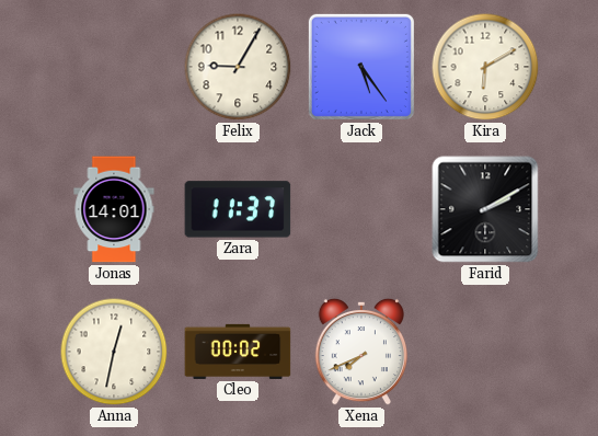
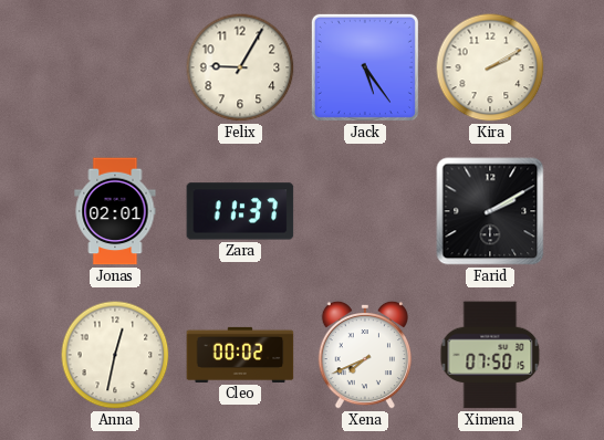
Kira: 6:10 -> 2:10
Jonas: 14:01 -> 02:01
Ximena: none -> 07:50
